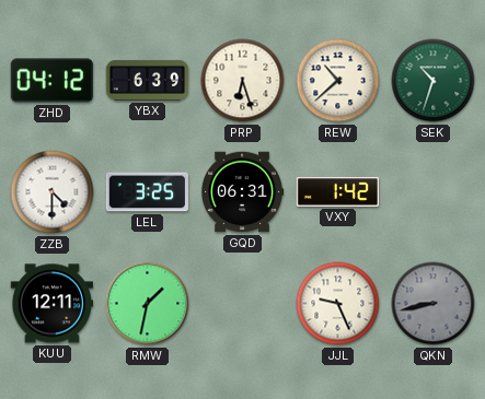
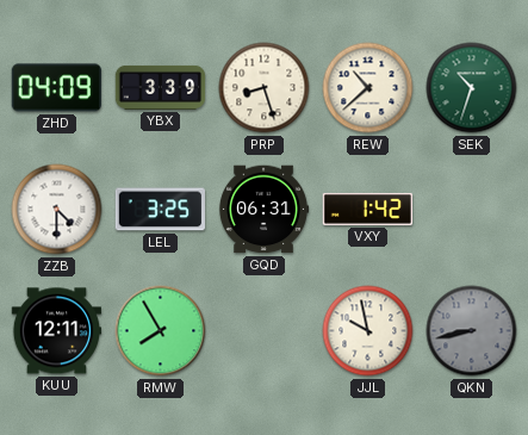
ZHD: 04:12 -> 04:09
YBX: 6:39 -> 3:39
PRP: 6:27 -> 8:27
RMW: 1:32 -> 7:55
JJL: 9:26 -> 9:58
